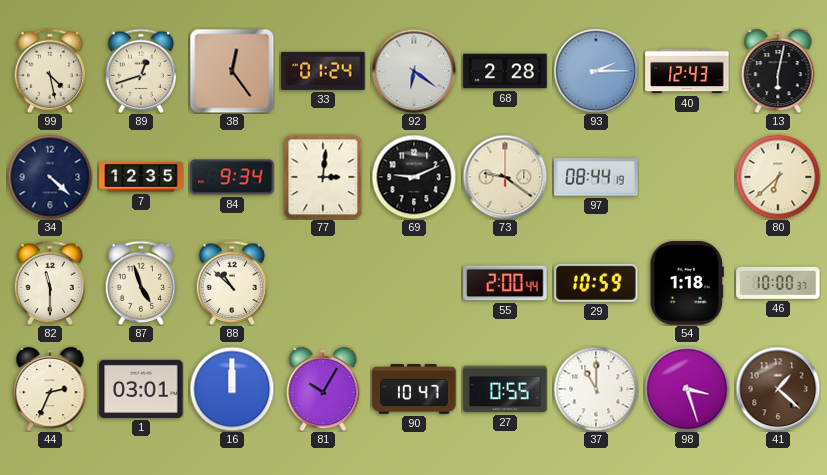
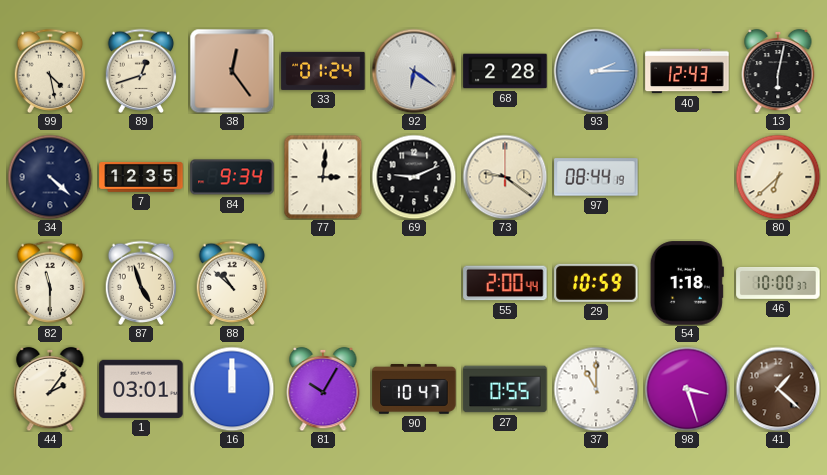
44: 2:34 -> 2:06
